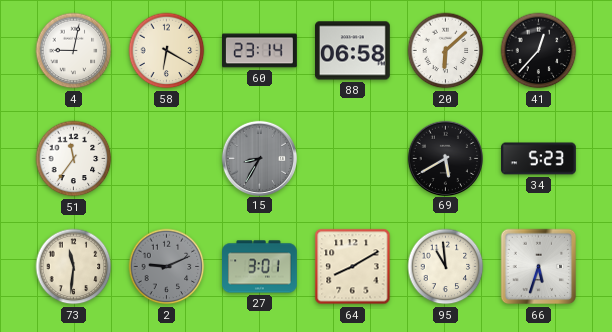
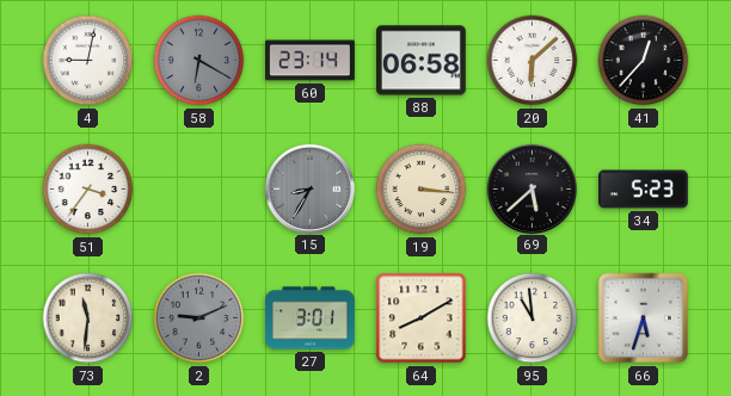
58 dial: cream -> grey
51: 11:36 -> 3:36
19: none -> 3:16
69: 5:40 -> 5:38
